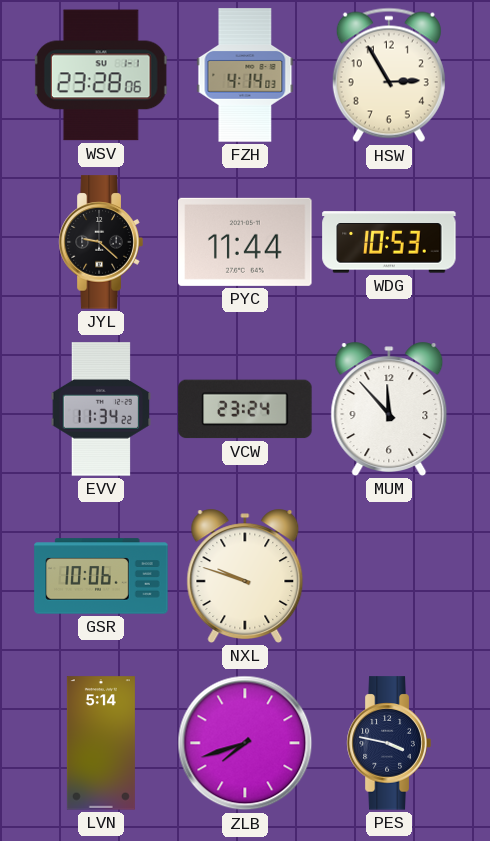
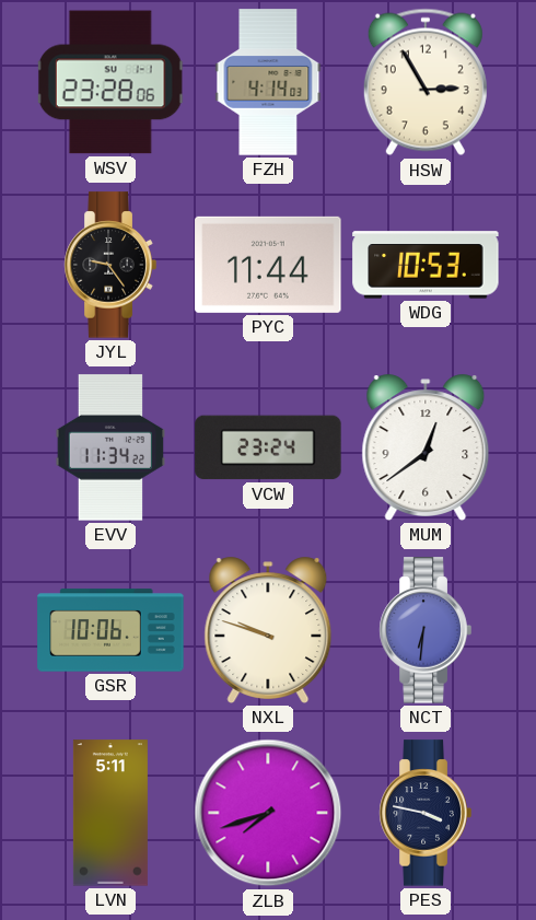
JYL: 9:22 -> 9:24
MUM: 11:53 -> 12:39
NCT: none -> 6:31
LVN: 5:14 -> 5:11
